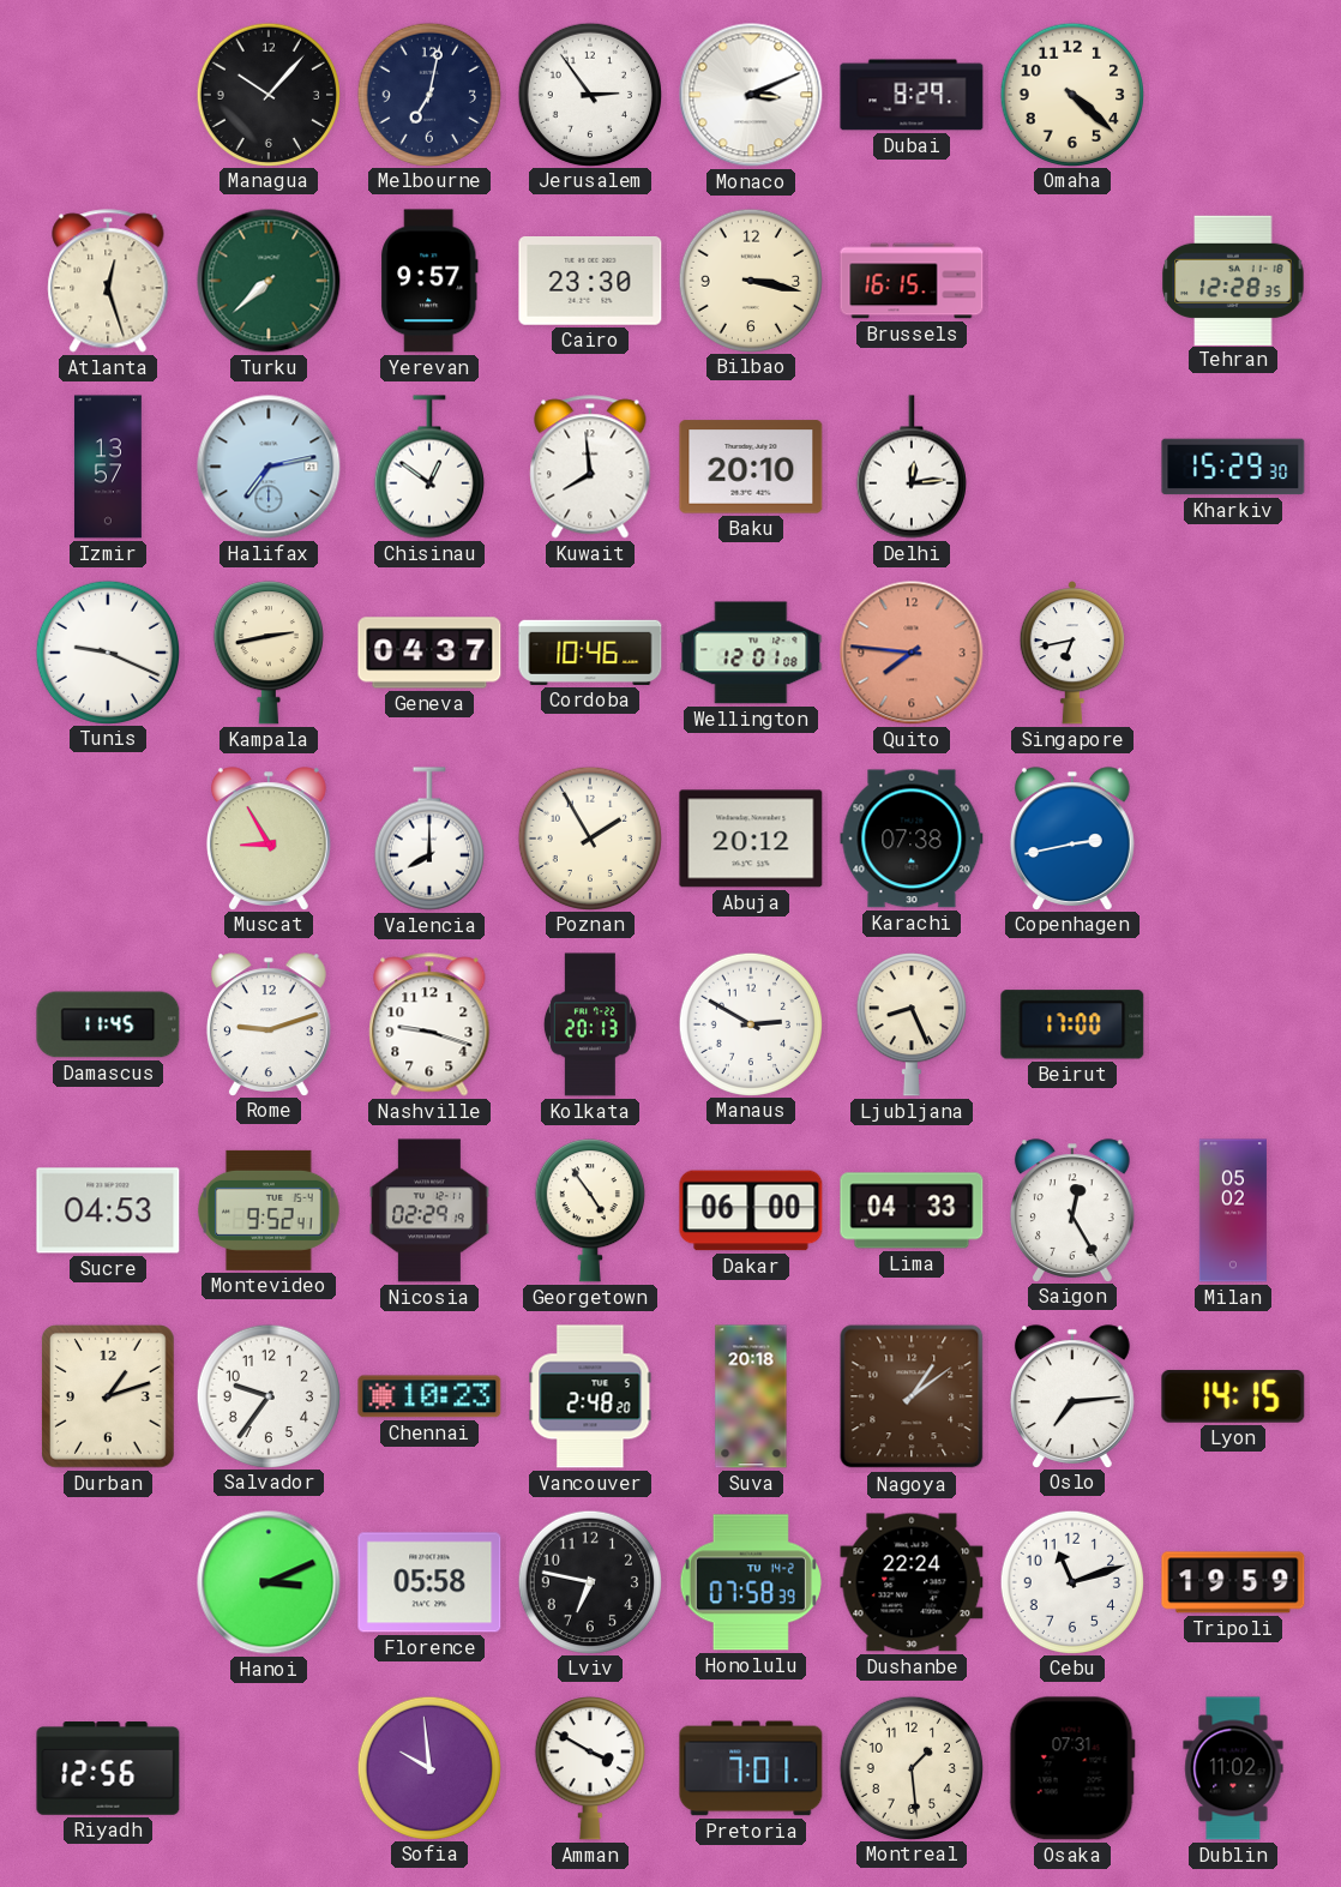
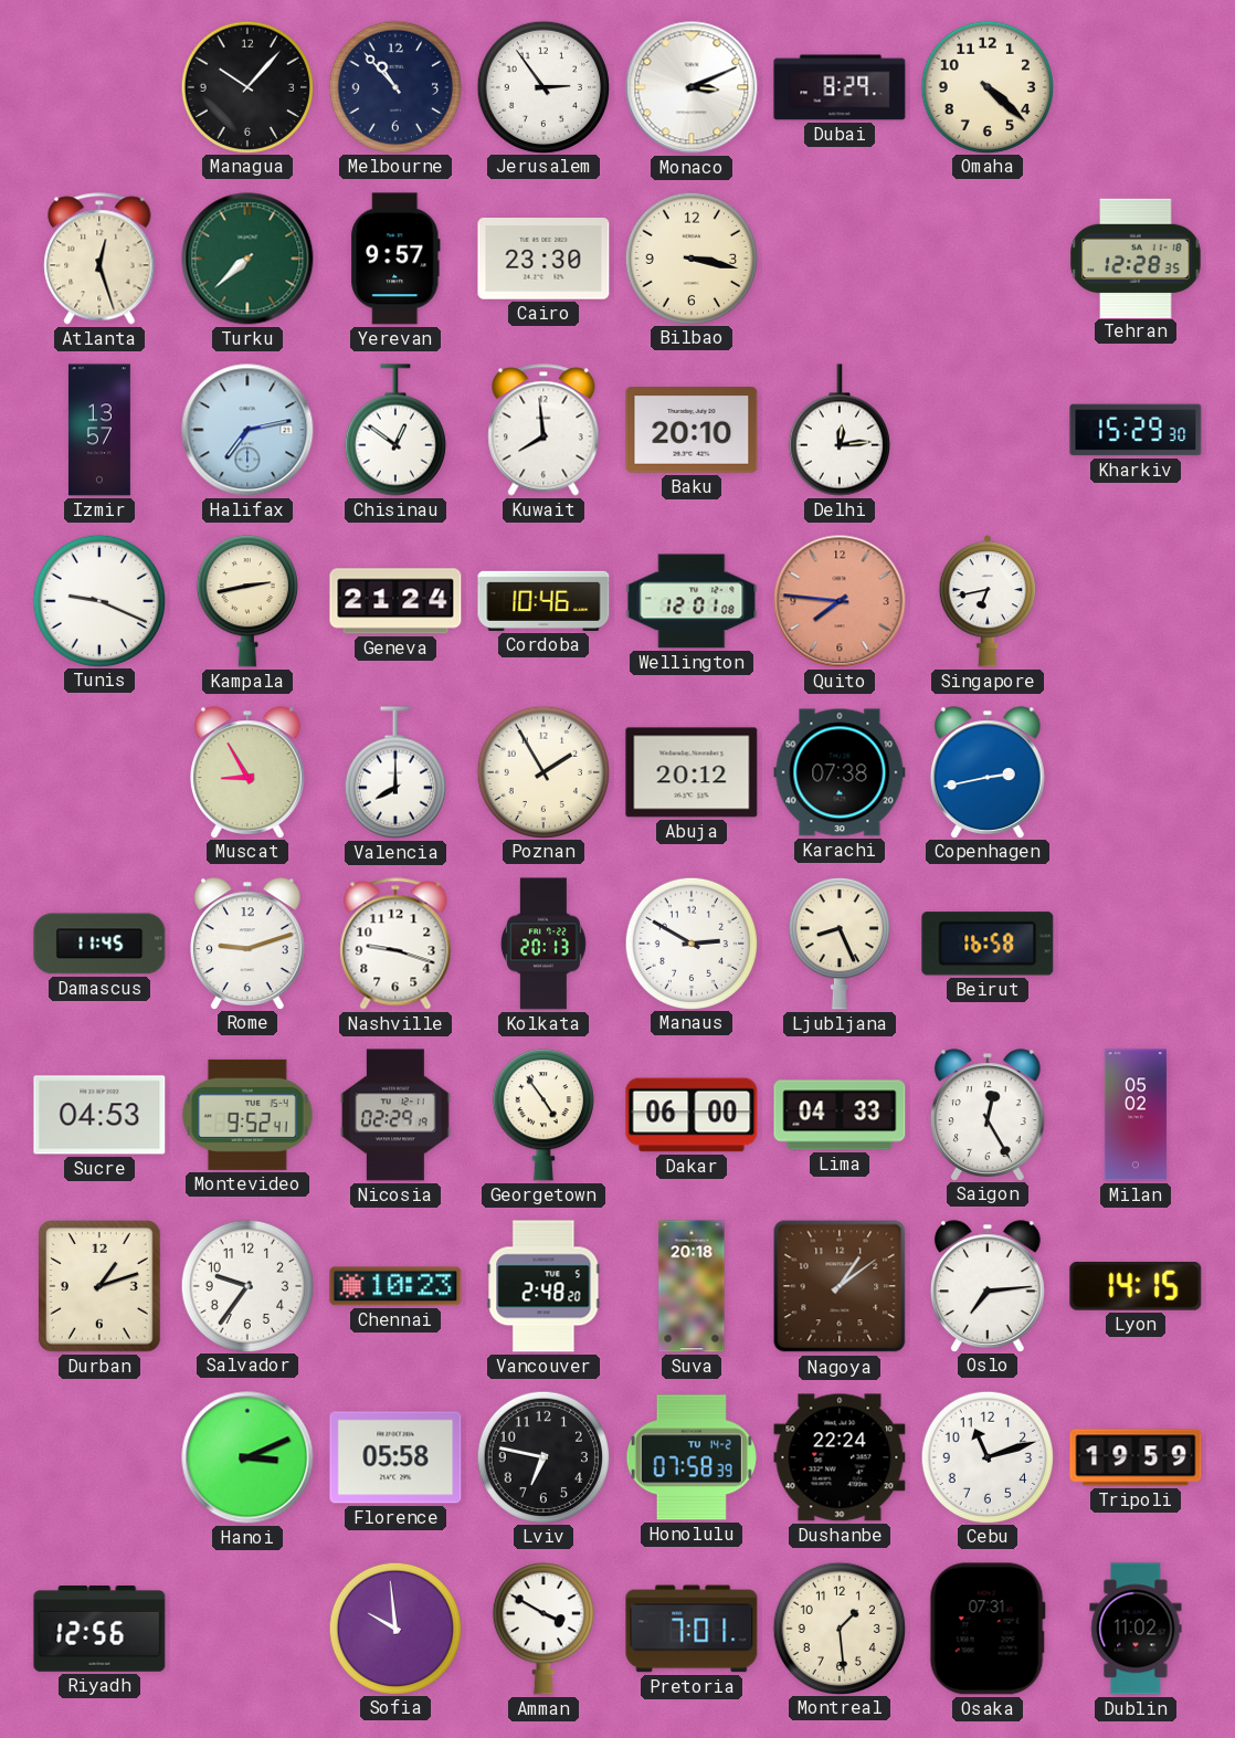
Melbourne: 7:02 -> 10:53
Brussels: 16:15 -> none
Geneva: 04:37 -> 21:24
Beirut: 17:00 -> 16:58
